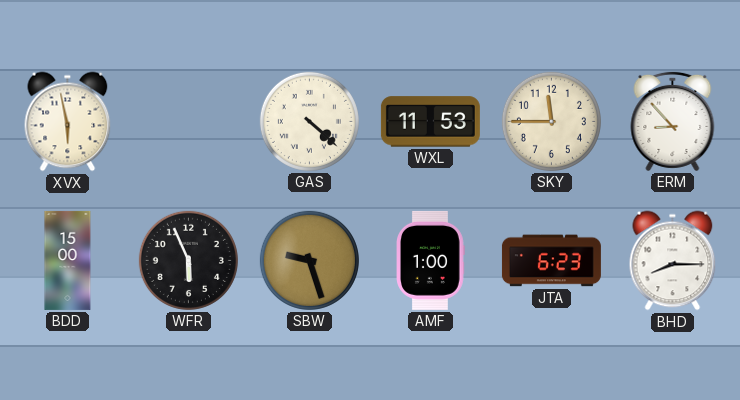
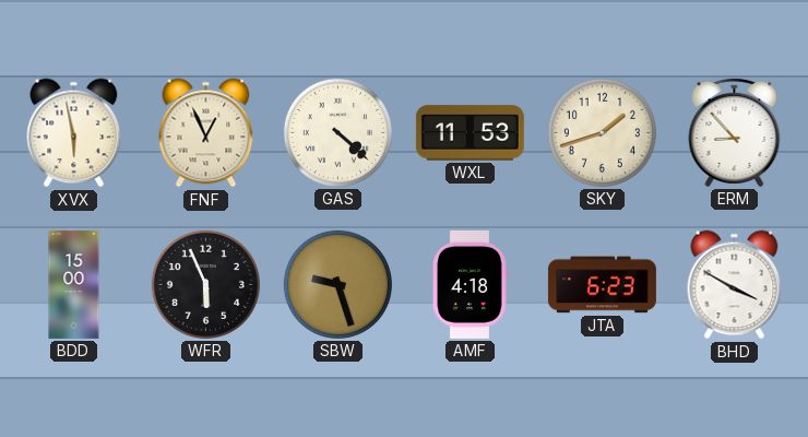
FNF: none -> 12:56
SKY: 11:45 -> 1:42
AMF: 1:00 -> 4:18
BHD: 8:15 -> 3:50
